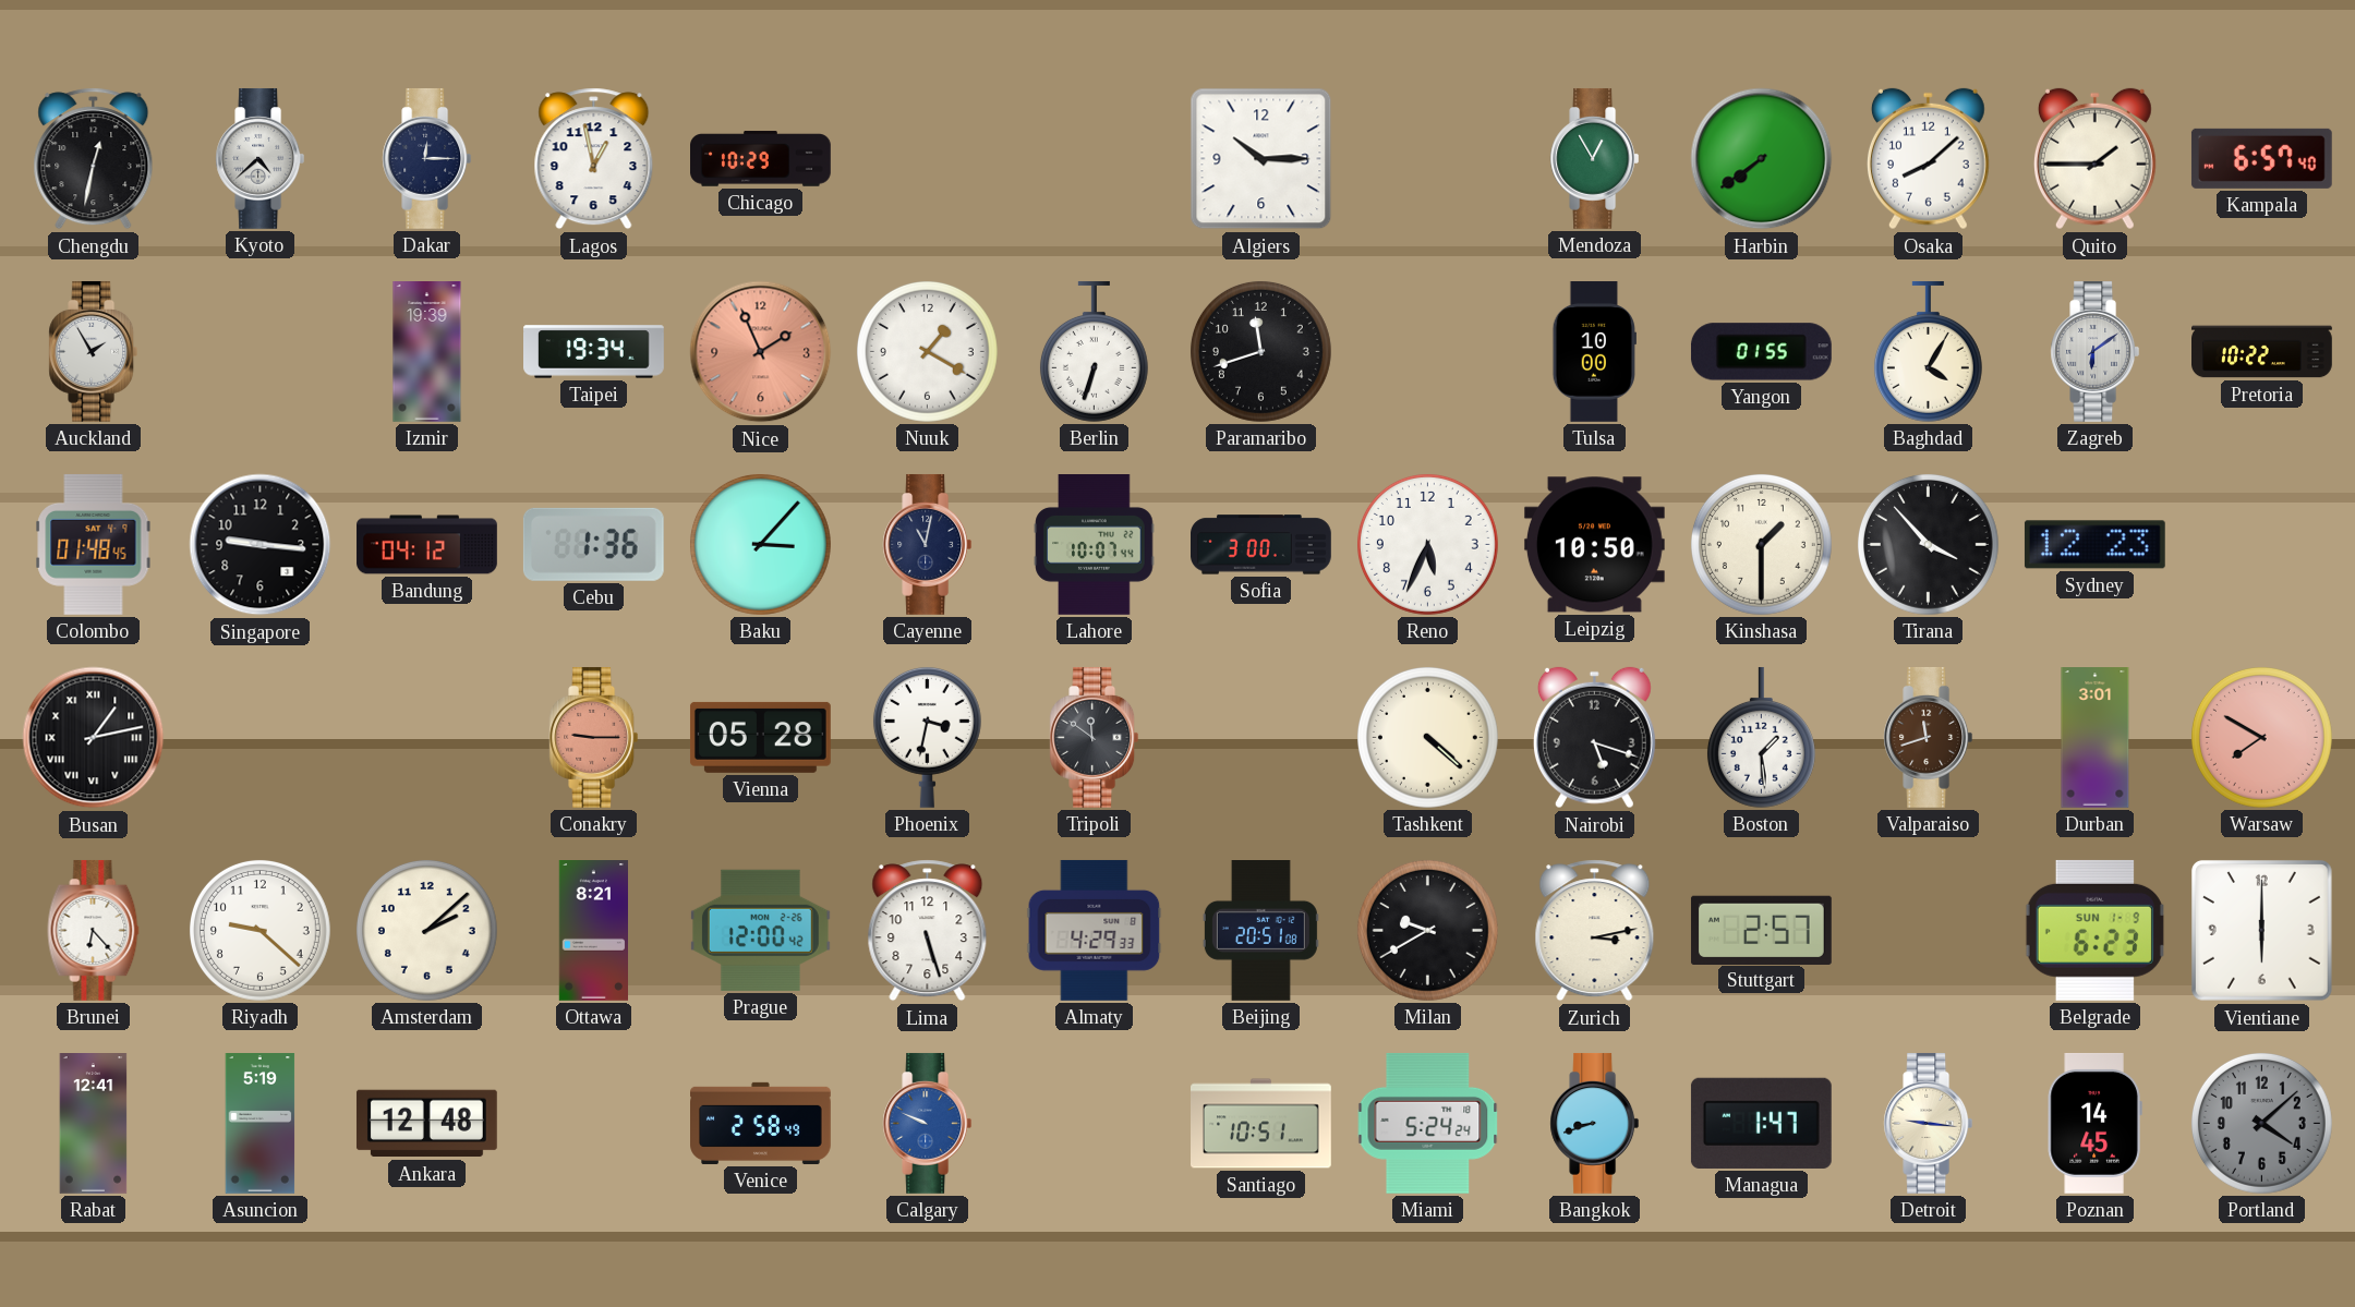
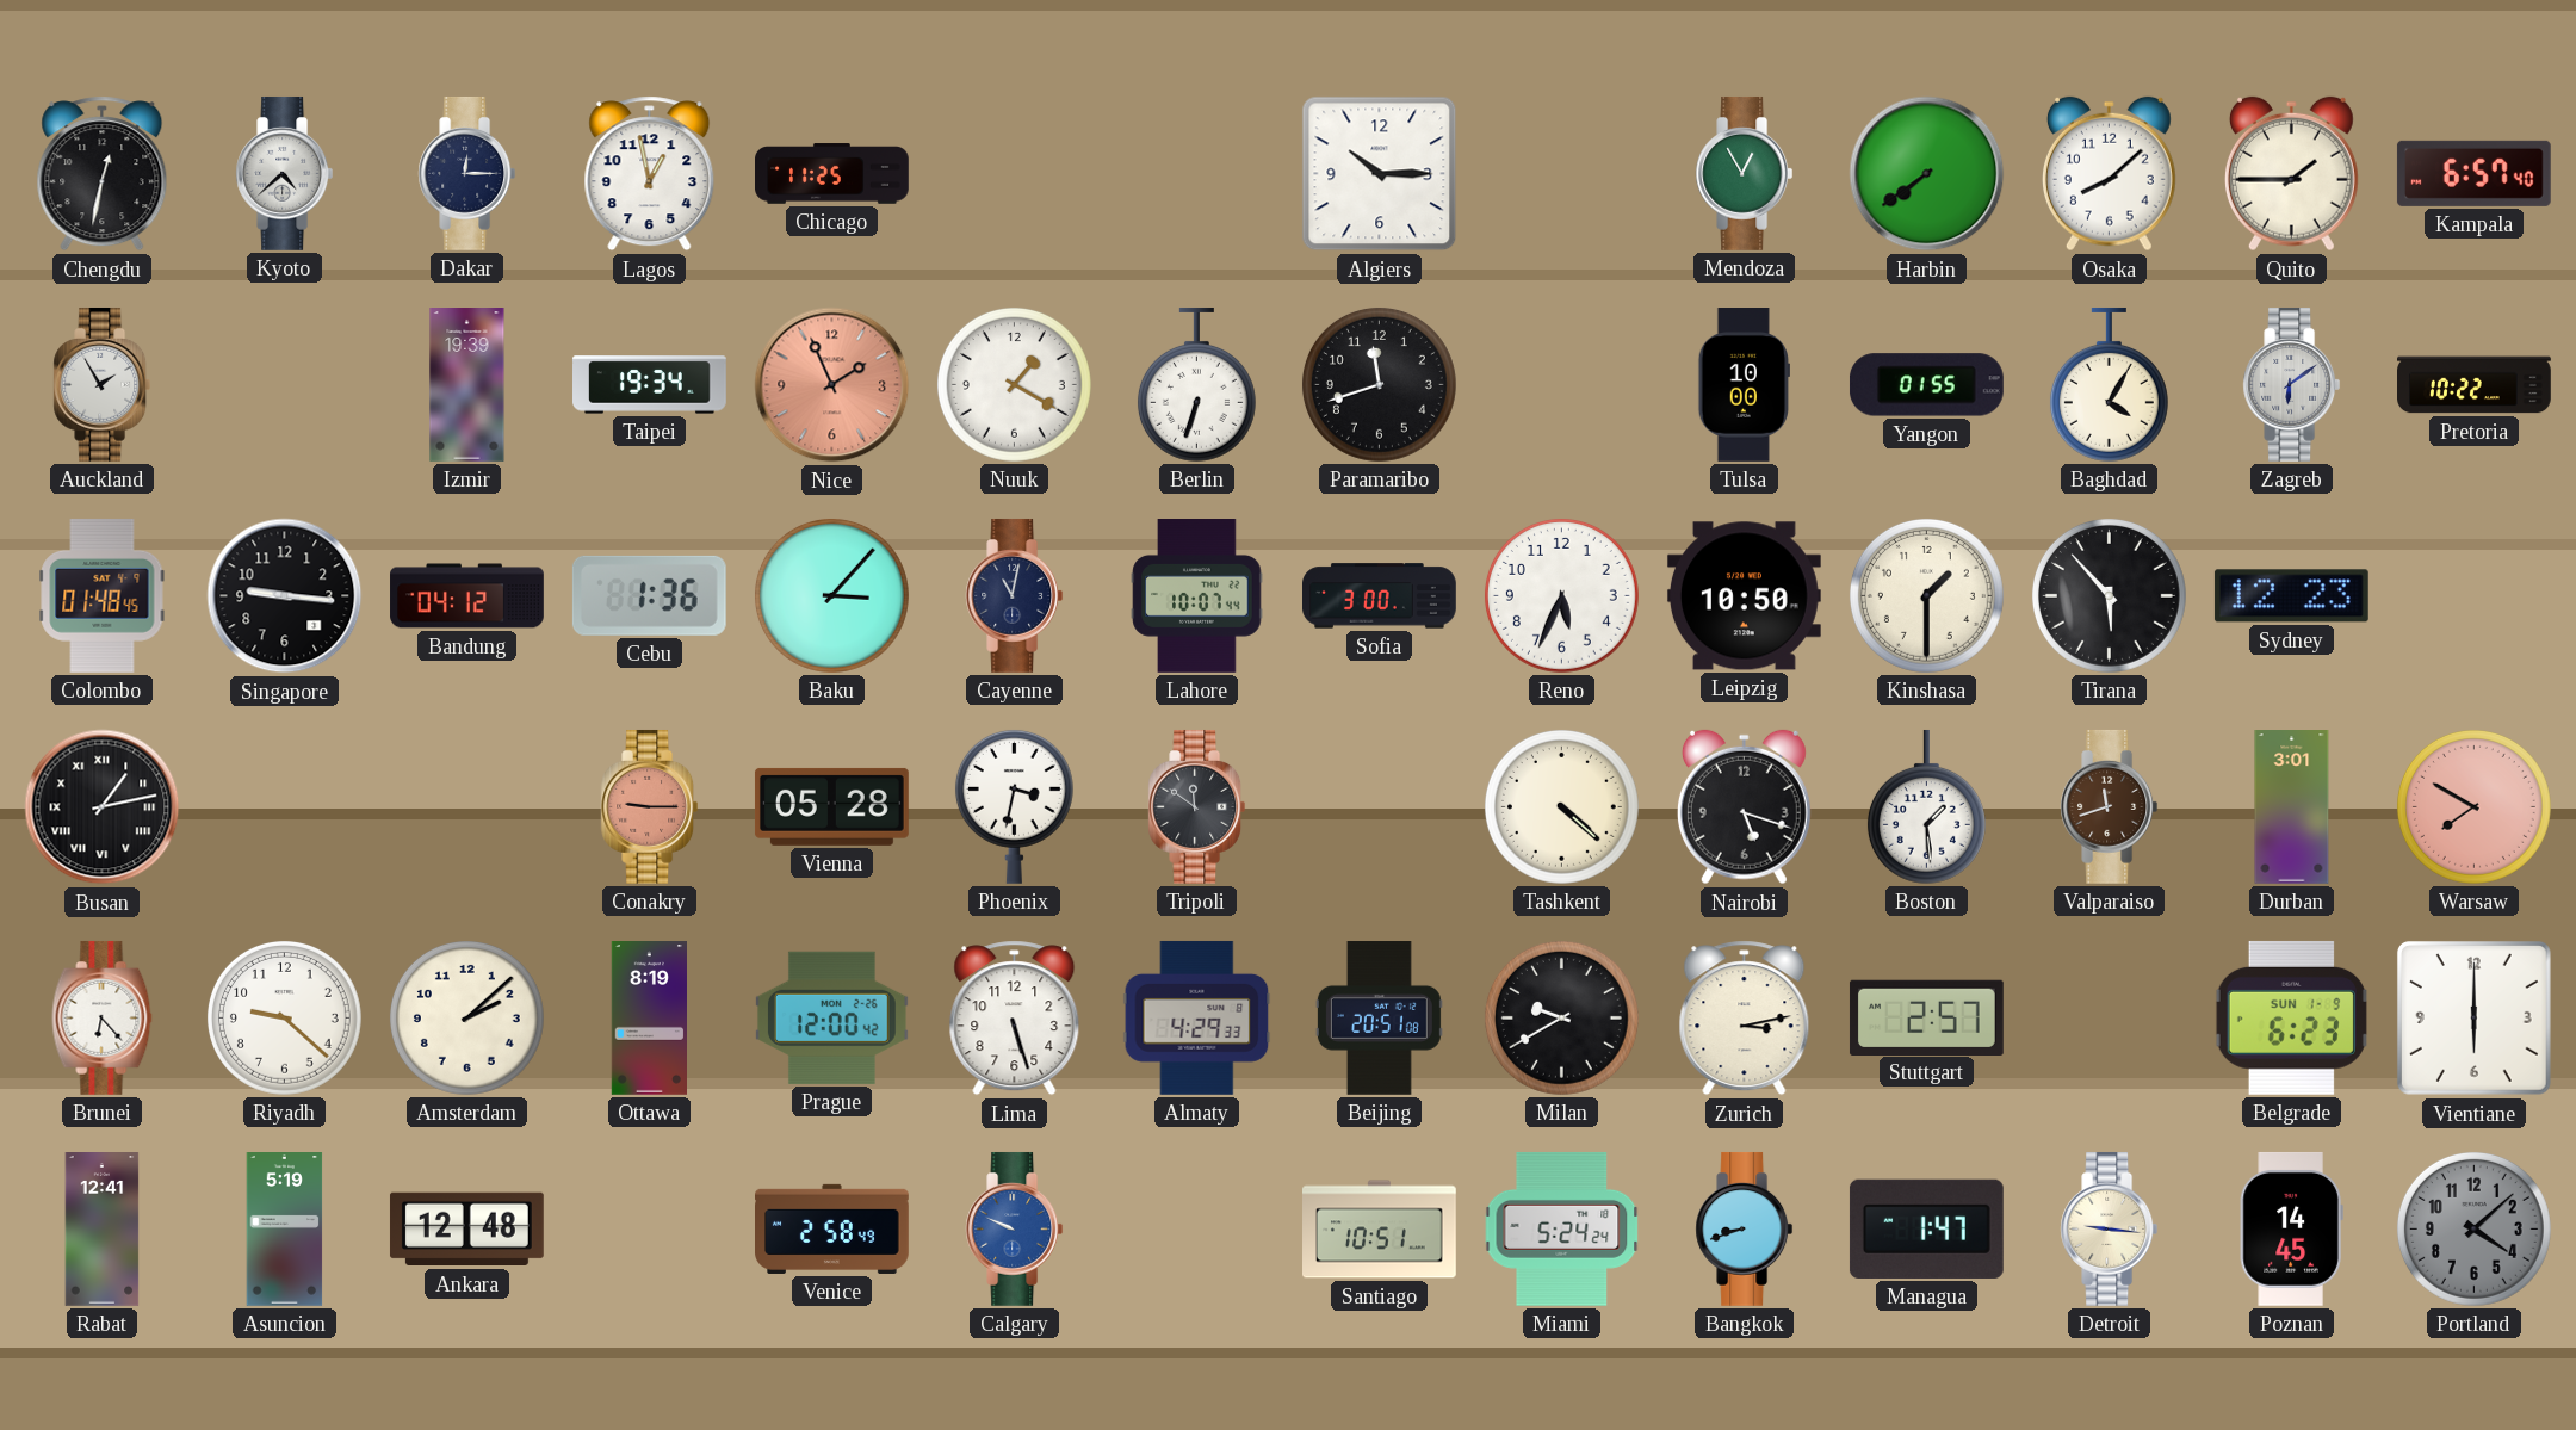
Chicago: 10:29 -> 11:25
Tirana: 3:53 -> 5:53
Ottawa: 8:21 -> 8:19
